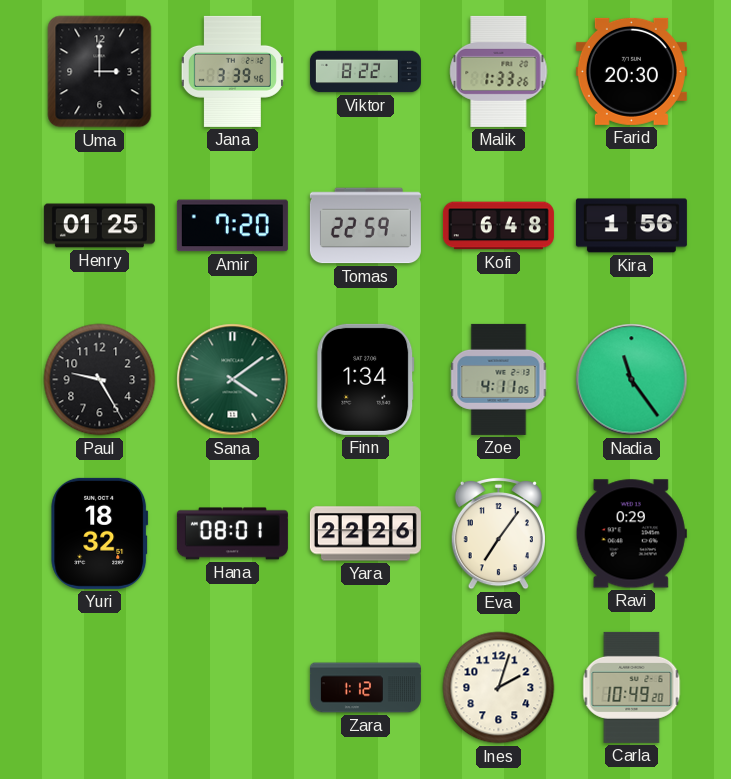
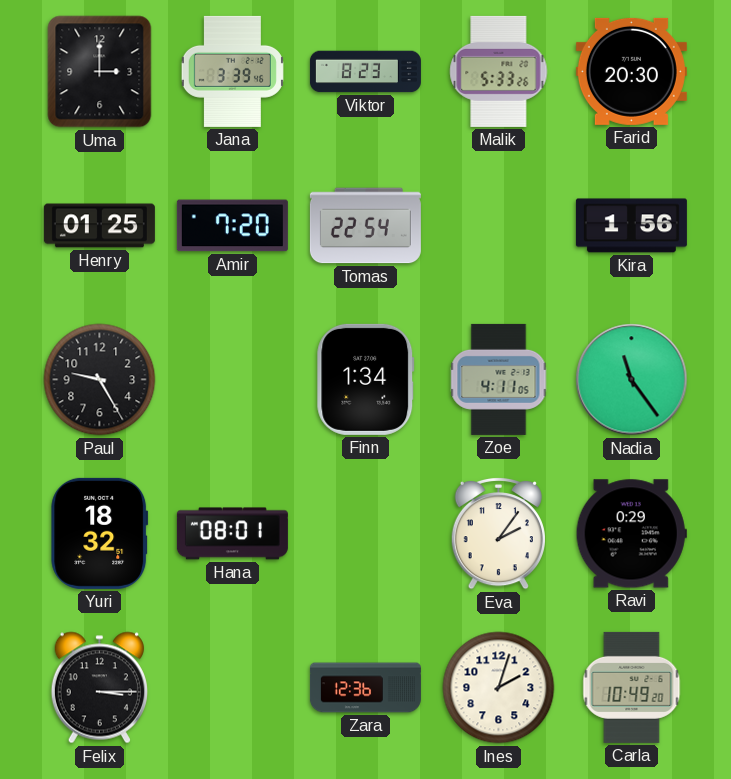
Viktor: 8:22 -> 8:23
Malik: 1:33 -> 5:33
Tomas: 22:59 -> 22:54
Kofi: 6:48 -> none
Sana: 4:09 -> none
Yara: 22:26 -> none
Eva: 7:06 -> 2:06
Felix: none -> 3:15
Zara: 1:12 -> 12:36
